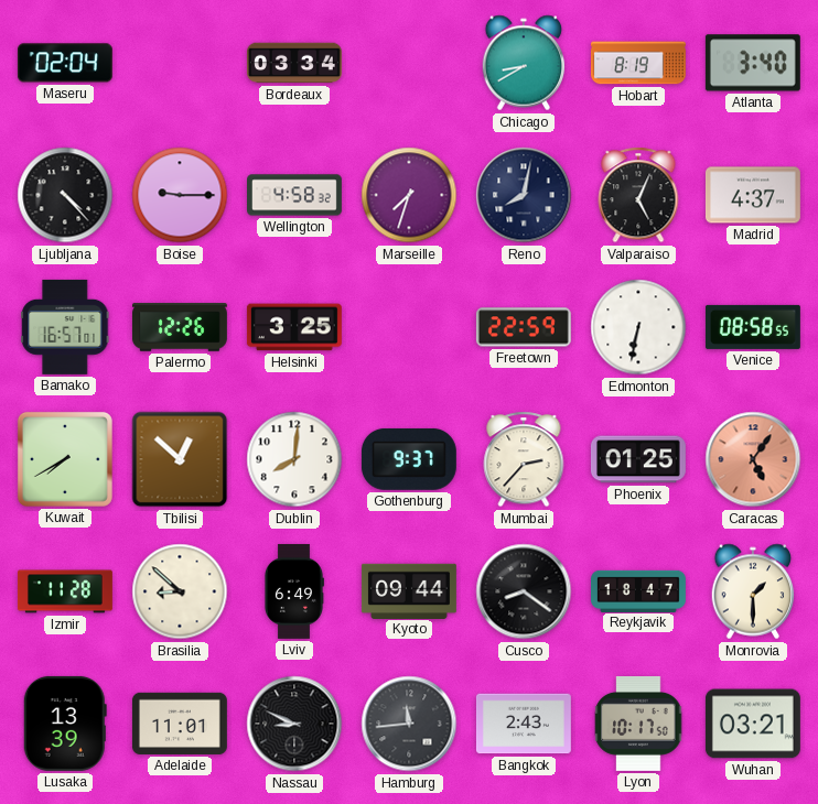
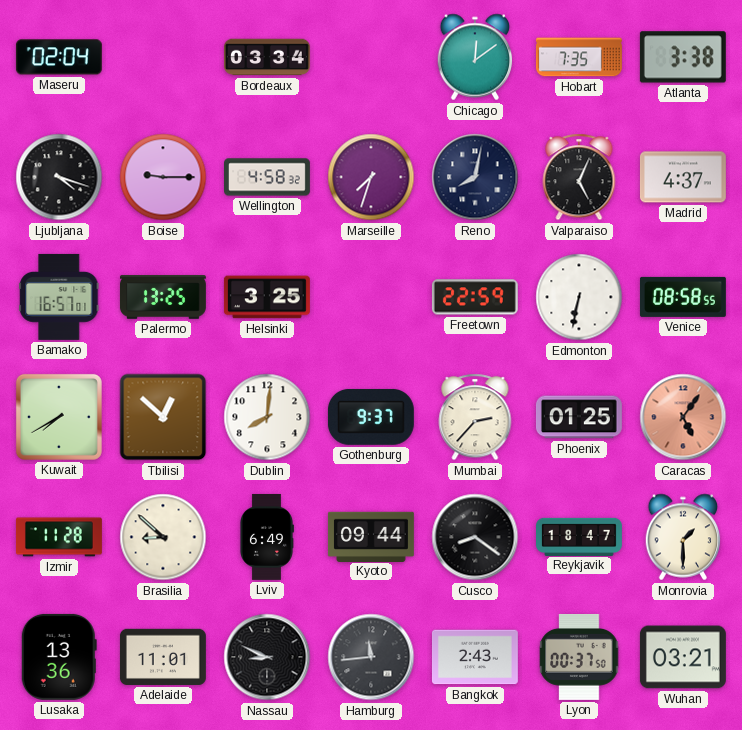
Chicago: 8:40 -> 12:09
Hobart: 8:19 -> 7:35
Atlanta: 3:40 -> 3:38
Ljubljana: 4:23 -> 4:18
Palermo: 12:26 -> 13:25
Lusaka: 13:39 -> 13:36
Lyon: 10:17 -> 00:37
